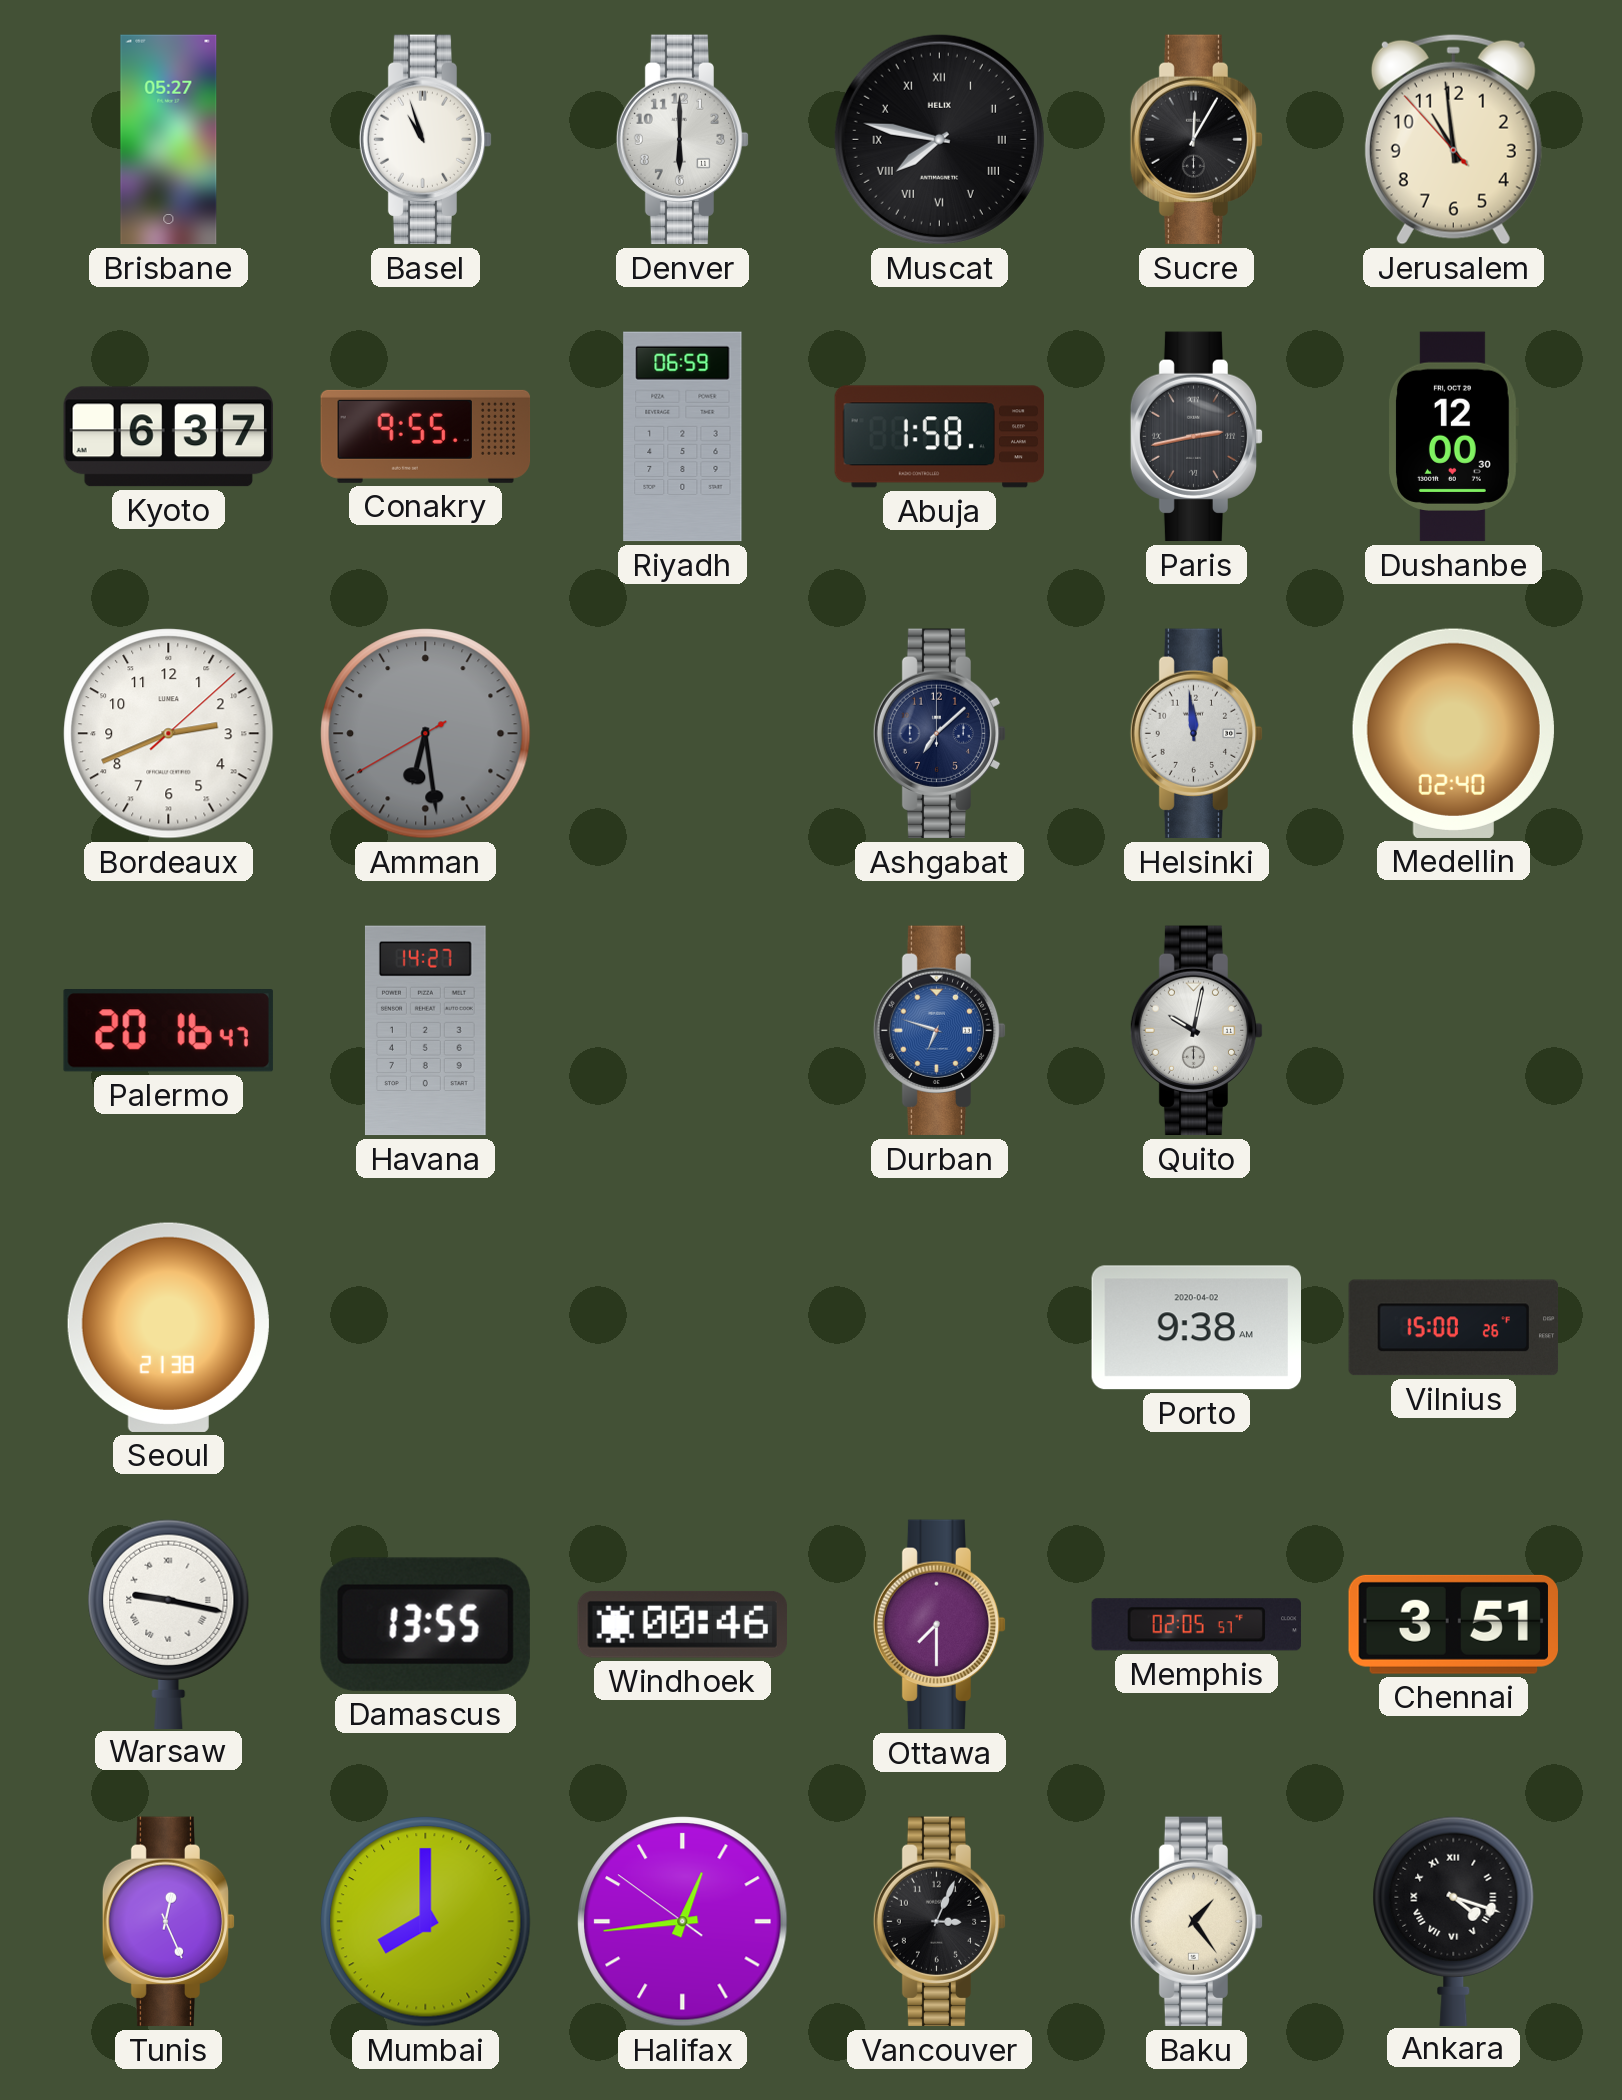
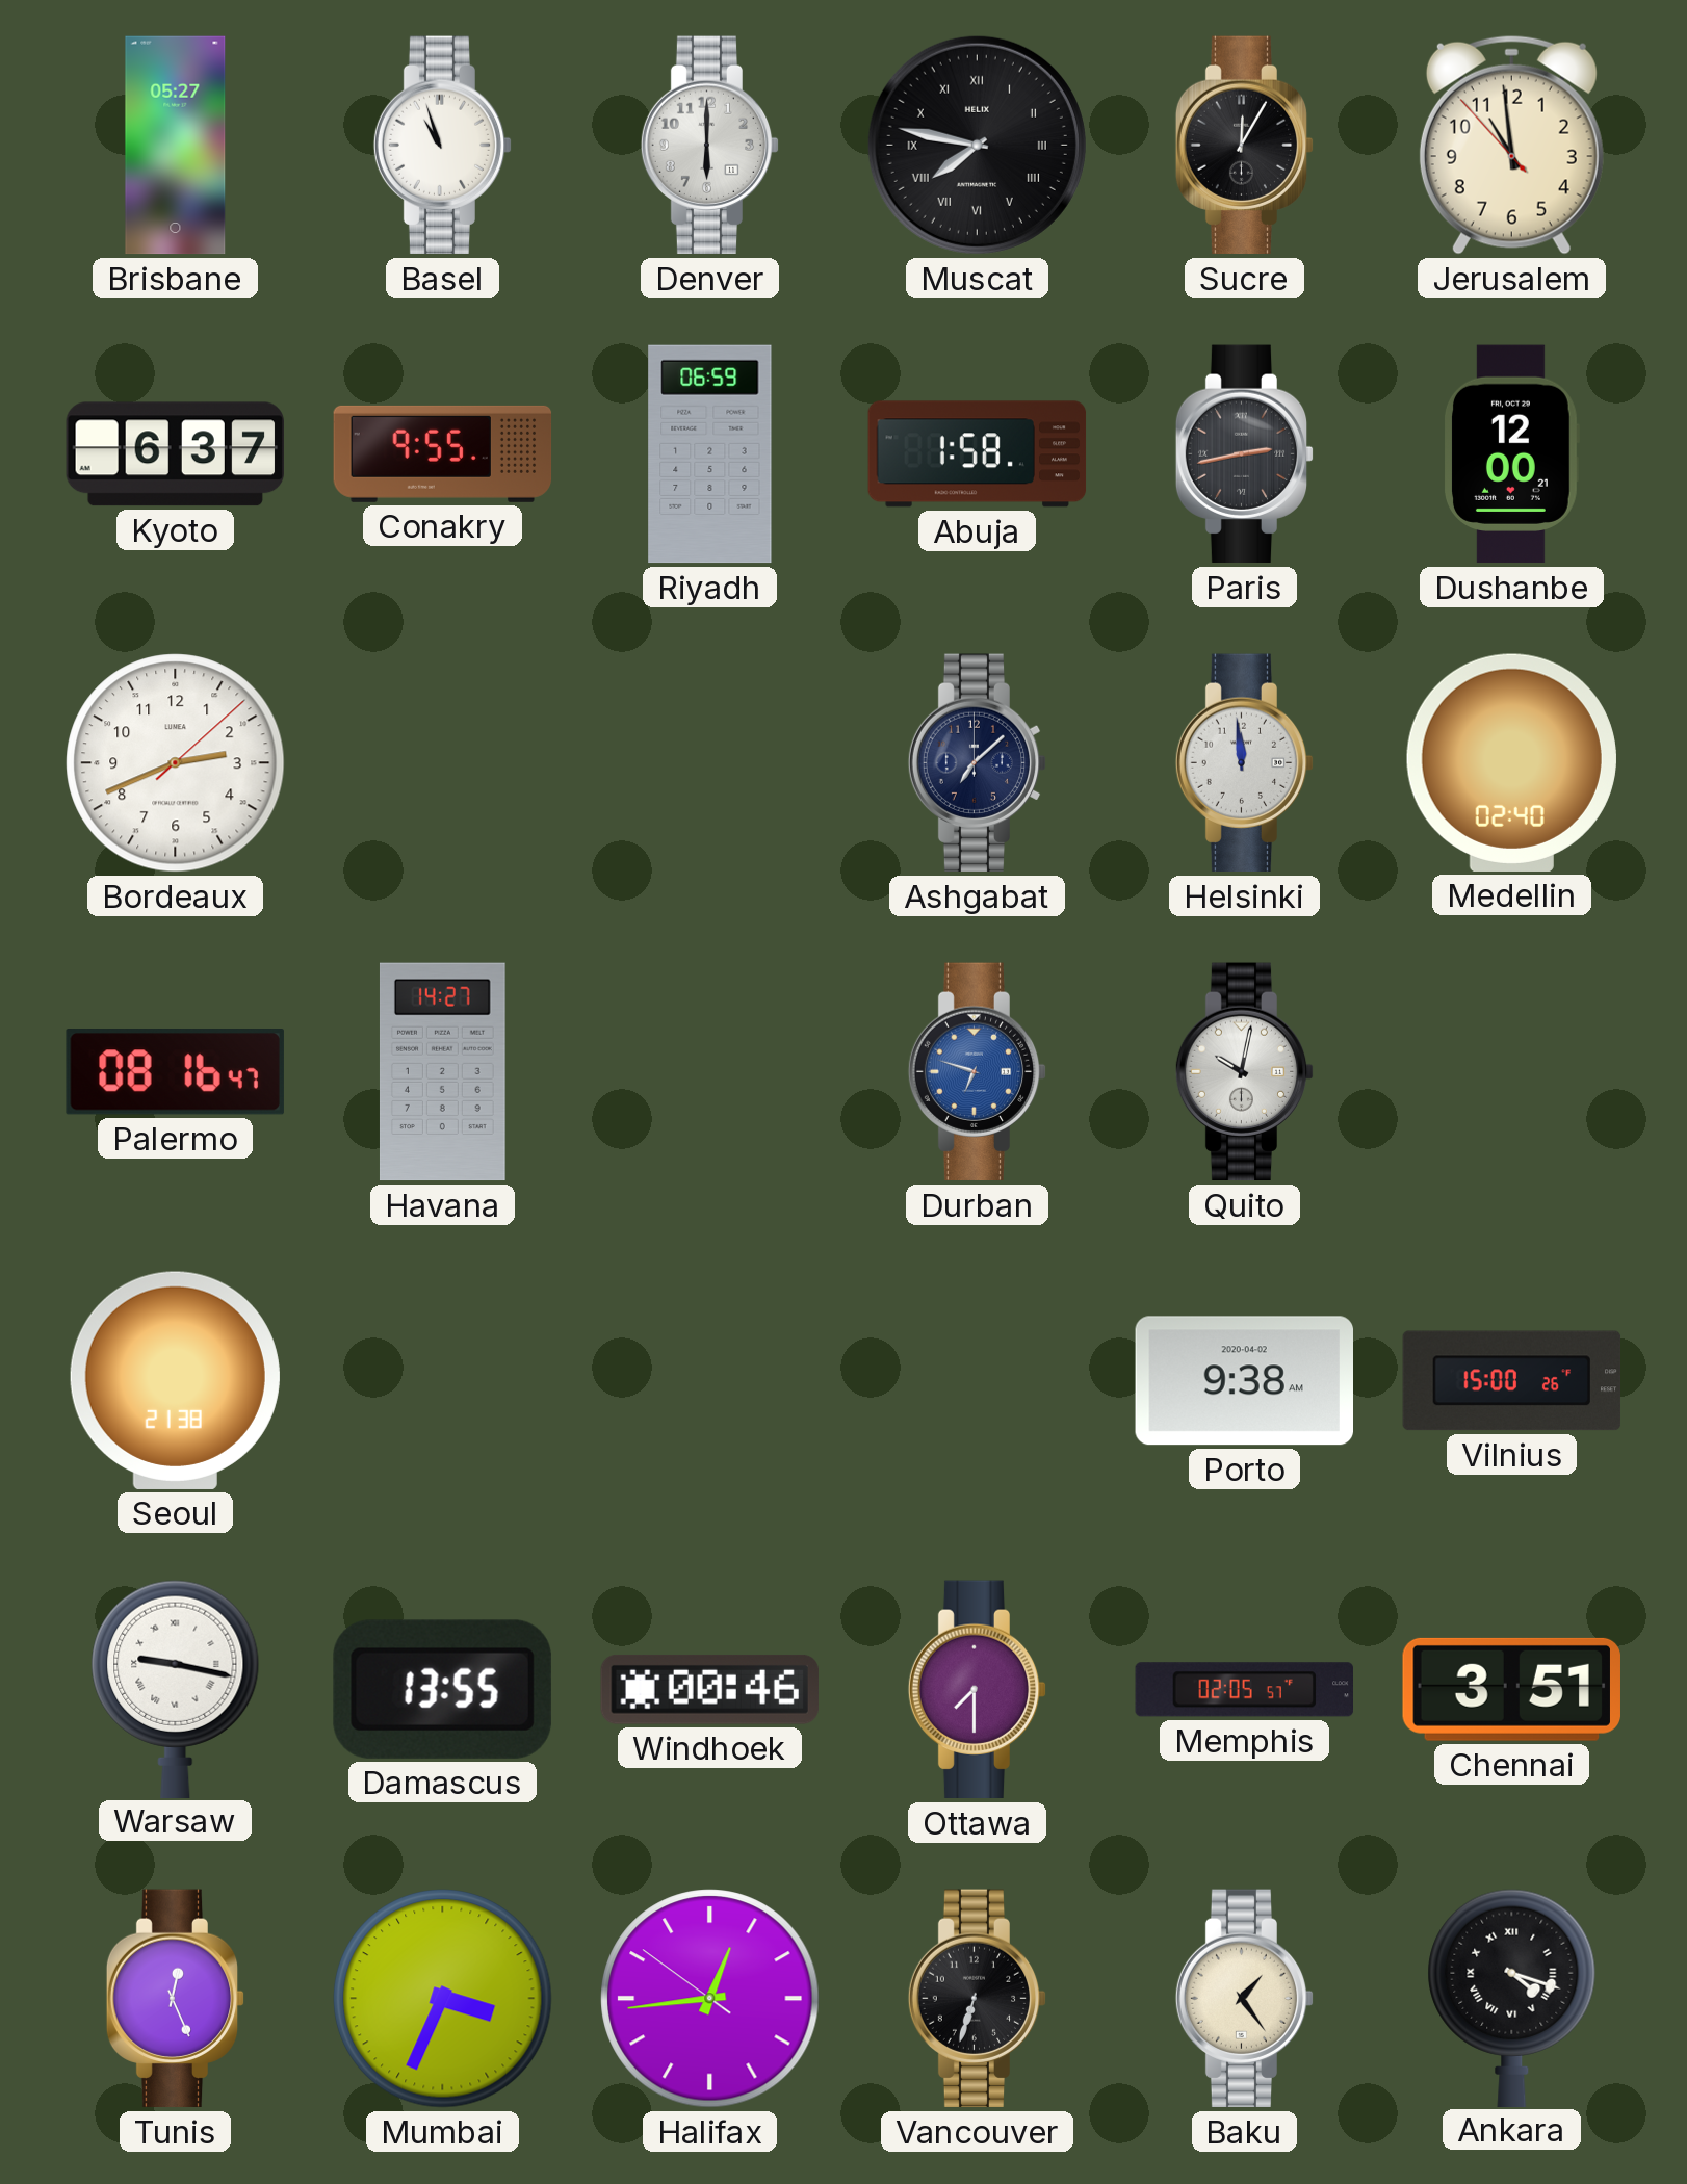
Dushanbe: 12:00:30 -> 12:00:21
Amman: 6:28 -> none
Palermo: 20:16 -> 08:16
Mumbai: 8:00 -> 3:34
Vancouver: 3:04 -> 6:33
